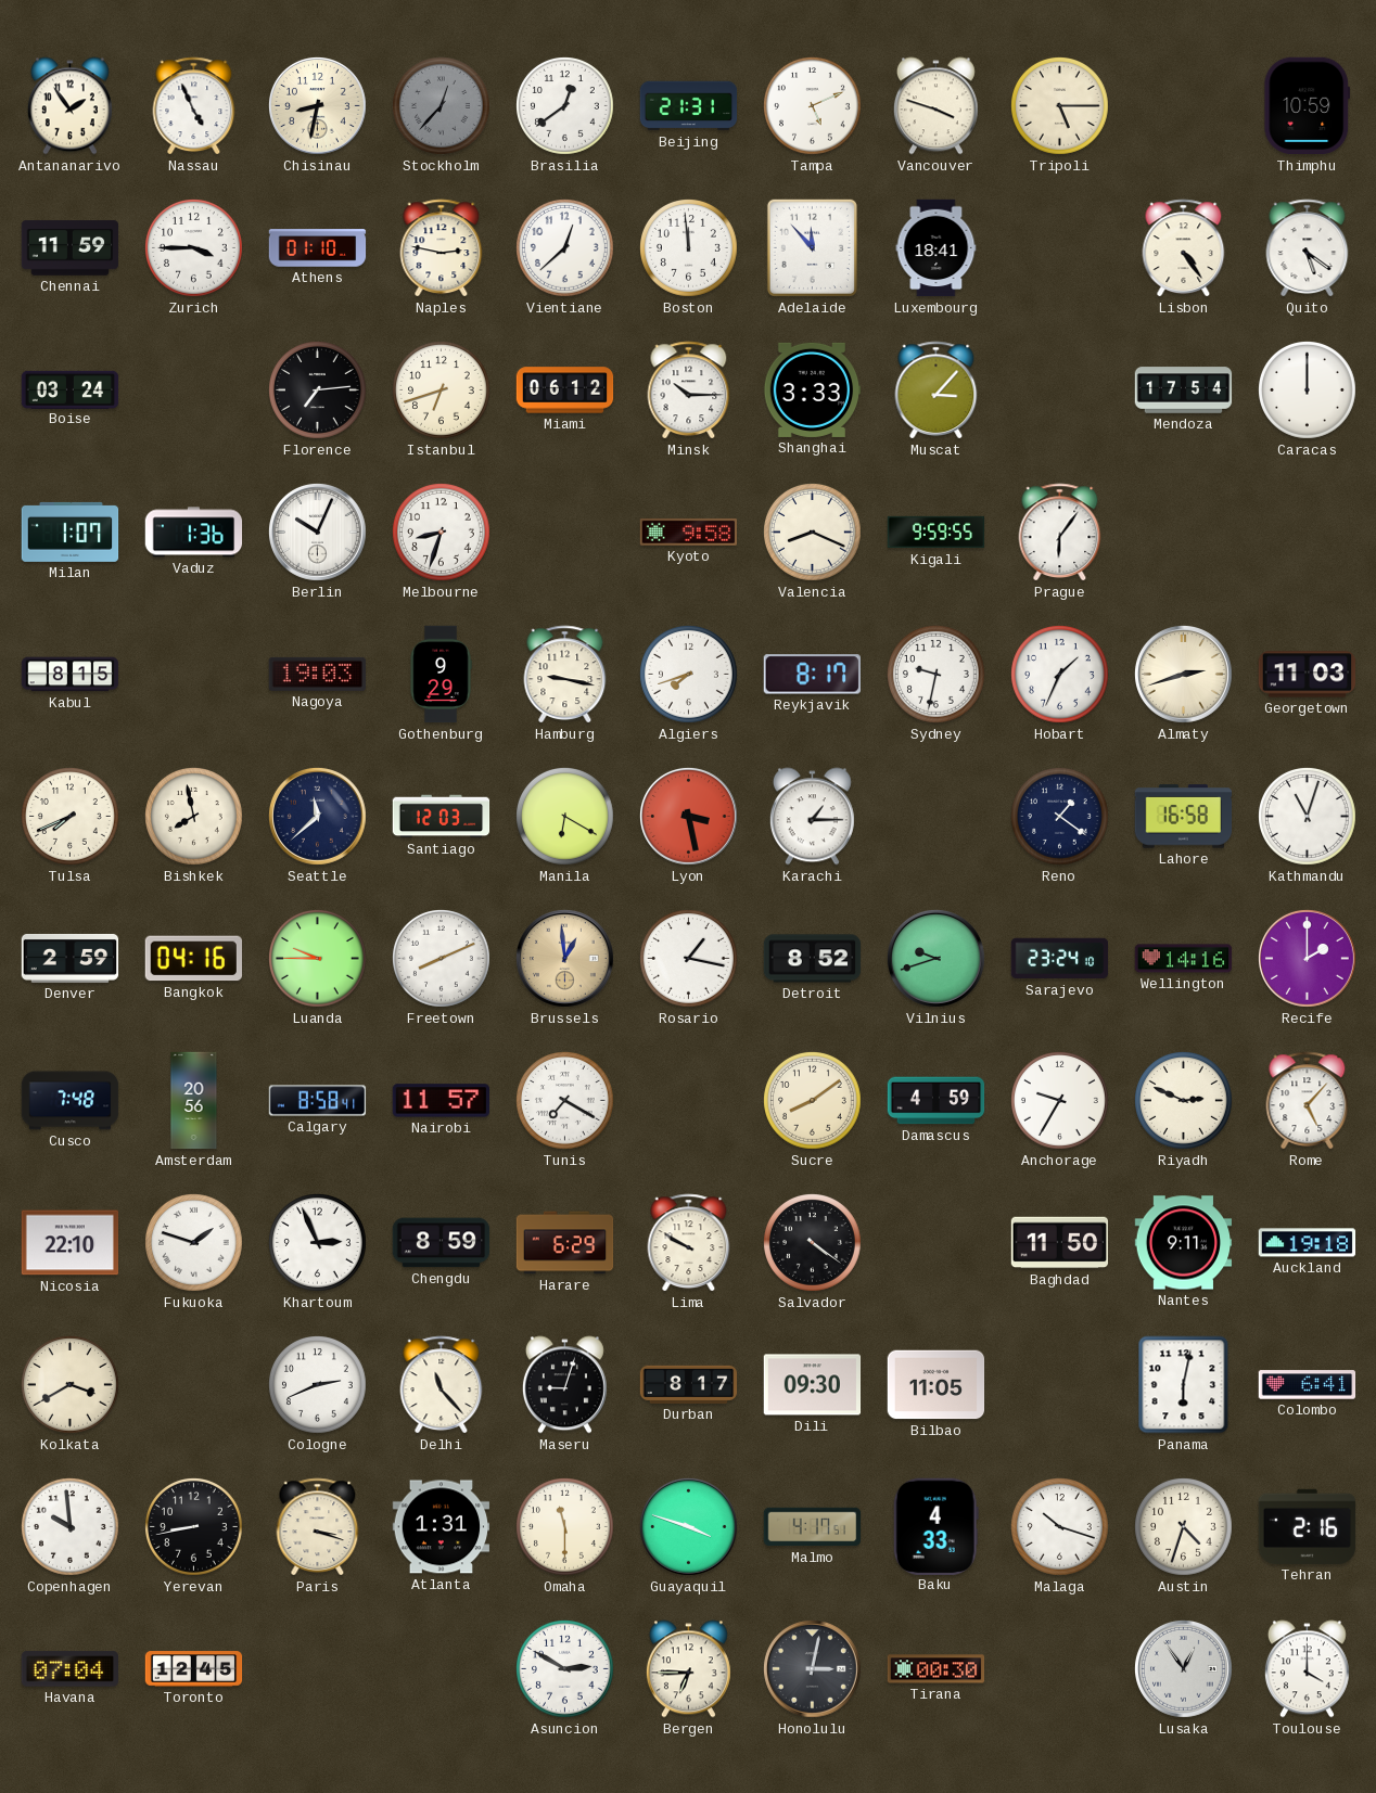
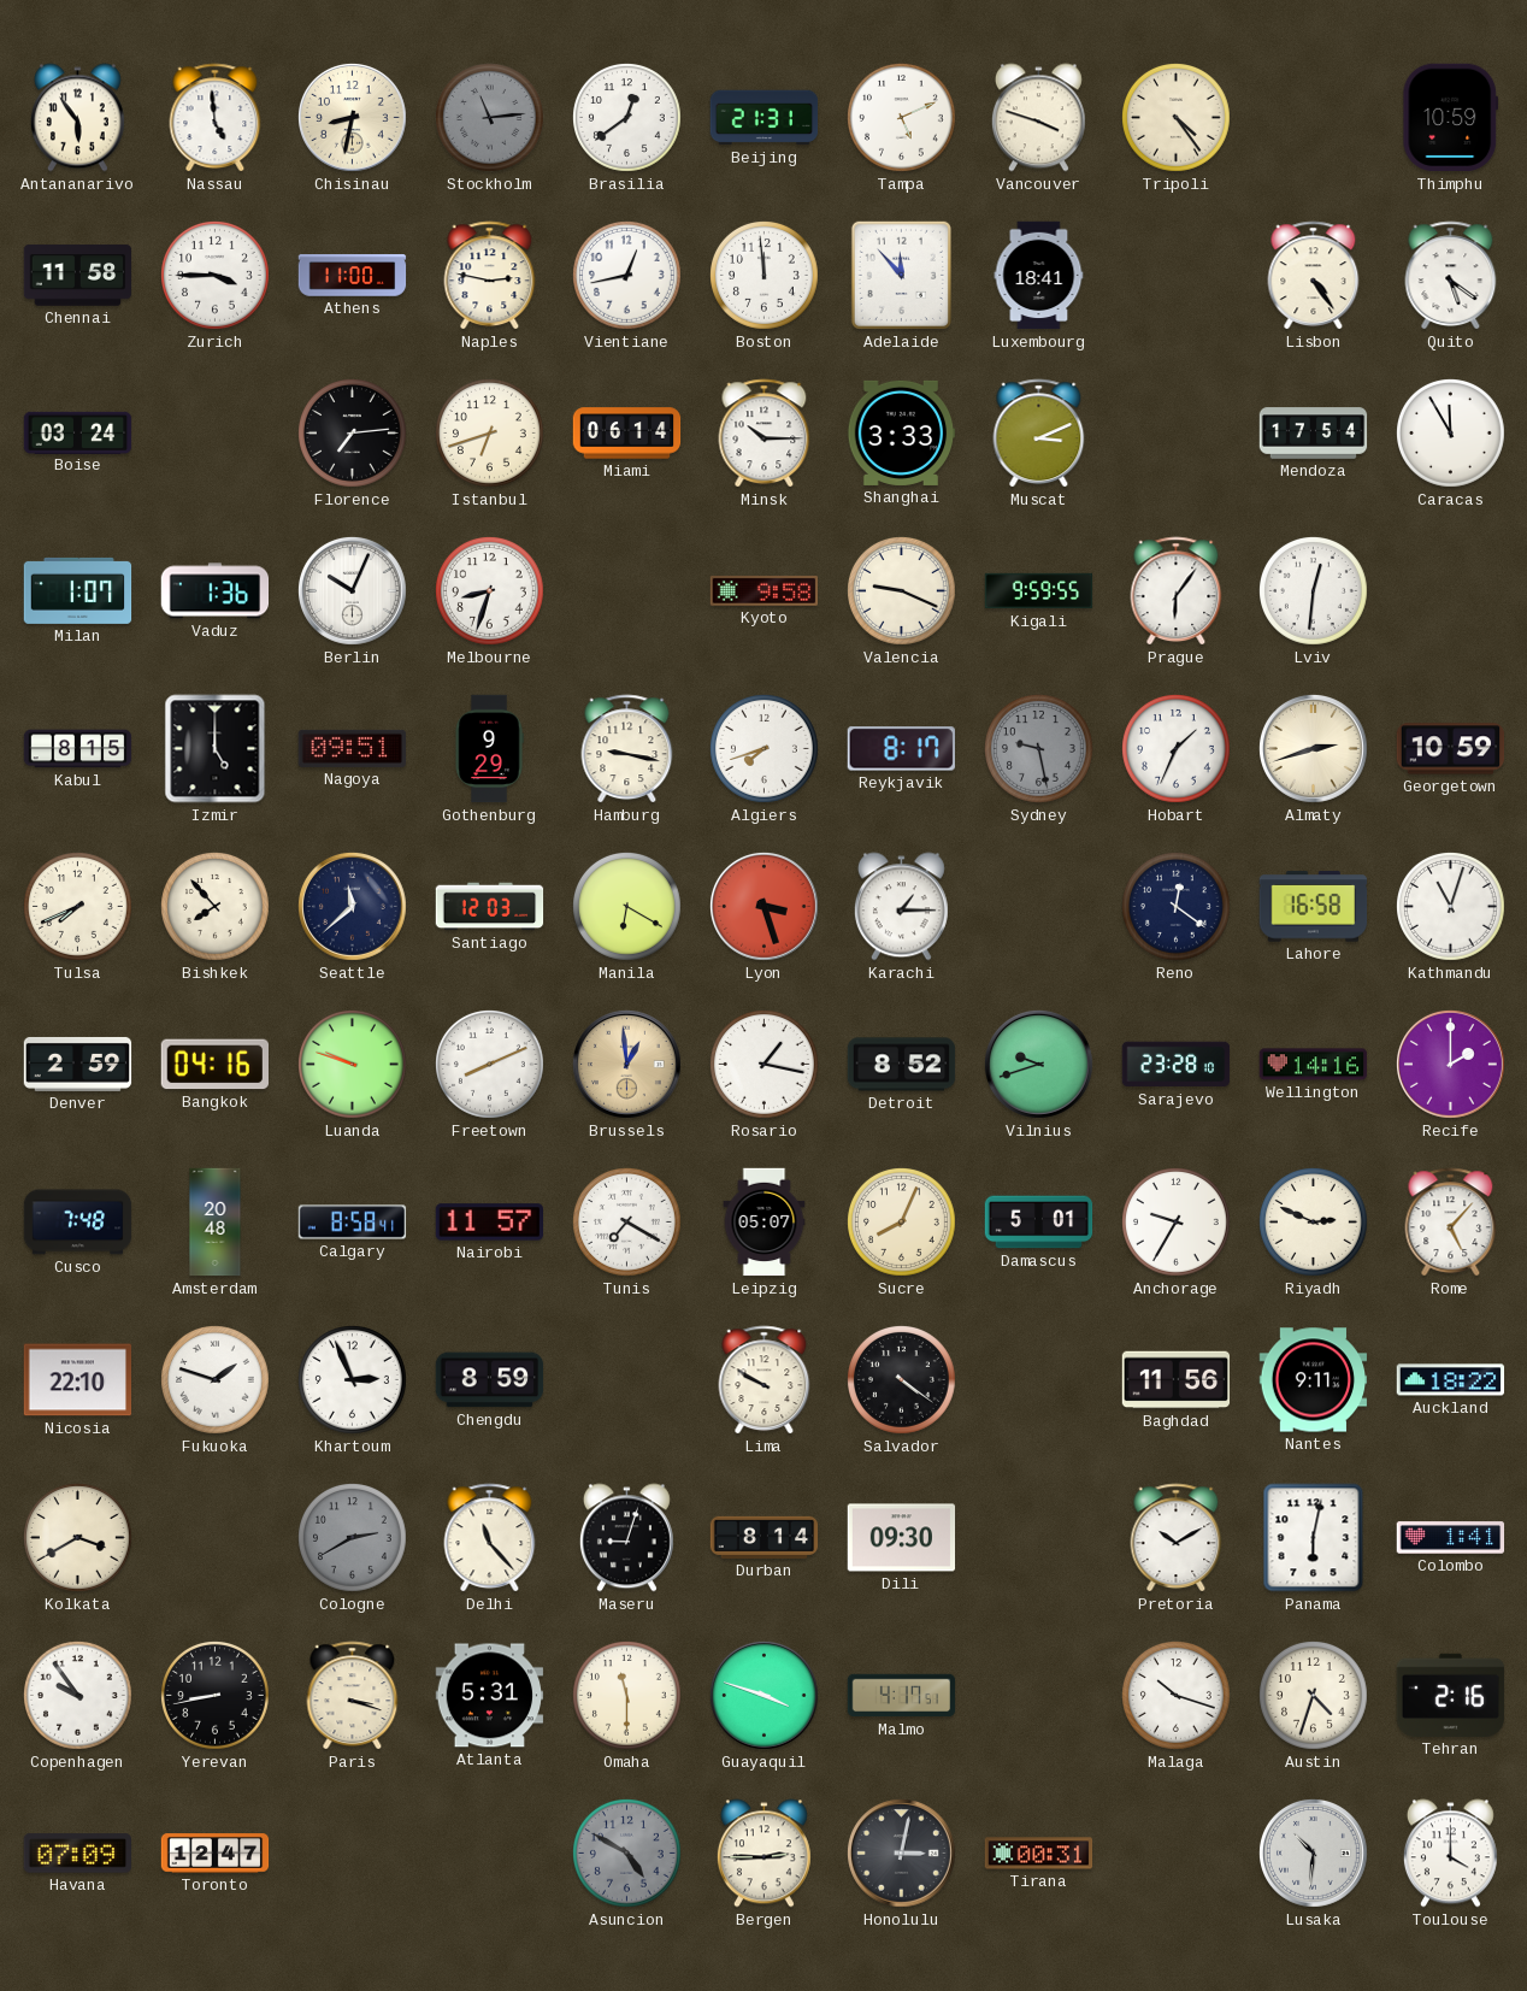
Antananarivo: 1:54 -> 5:54
Nassau: 4:56 -> 4:59
Stockholm: 12:37 -> 11:14
Tripoli: 5:15 -> 4:24
Chennai: 11:59 -> 11:58
Athens: 01:10 -> 11:00
Vientiane: 12:38 -> 12:43
Miami: 06:12 -> 06:14
Muscat: 3:07 -> 3:11
Caracas: 12:00 -> 11:55
Valencia: 8:19 -> 9:19
Lviv: none -> 12:31
Izmir: none -> 5:00
Nagoya: 19:03 -> 09:51
Sydney: 9:32 -> 9:28
Sydney dial: white -> grey
Georgetown: 11:03 -> 10:59
Bishkek: 7:58 -> 7:53
Lyon: 3:28 -> 3:27
Reno: 1:21 -> 12:21
Luanda: 9:45 -> 9:48
Sarajevo: 23:24 -> 23:28
Amsterdam: 20:56 -> 20:48
Leipzig: none -> 05:07
Sucre: 8:09 -> 8:04
Damascus: 4:59 -> 5:01
Harare: 6:29 -> none
Baghdad: 11:50 -> 11:56
Auckland: 19:18 -> 18:22
Cologne: 2:41 -> 2:40
Cologne dial: white -> grey
Durban: 8:17 -> 8:14
Bilbao: 11:05 -> none
Pretoria: none -> 10:10
Colombo: 6:41 -> 1:41
Copenhagen: 9:59 -> 9:54
Atlanta: 1:31 -> 5:31
Baku: 4:33 -> none
Havana: 07:04 -> 07:09
Toronto: 12:45 -> 12:47
Asuncion: 2:50 -> 4:50
Asuncion dial: white -> grey
Bergen: 6:45 -> 2:45
Tirana: 00:30 -> 00:31
Lusaka: 12:54 -> 10:31
